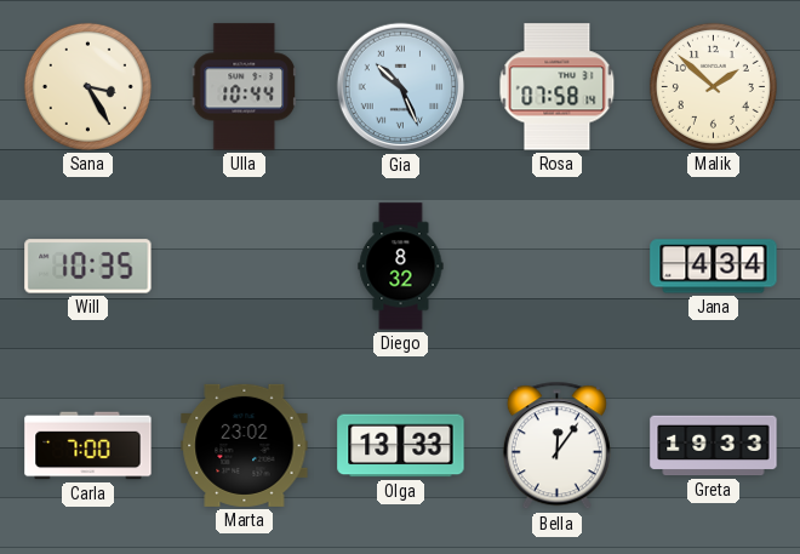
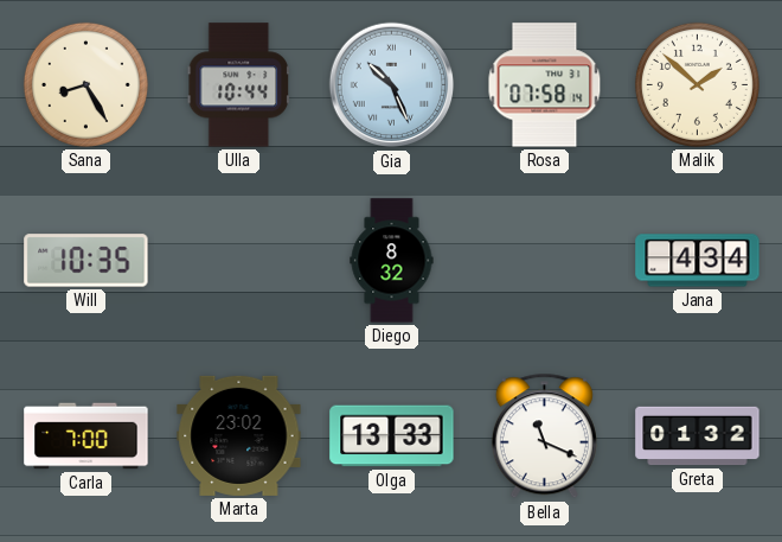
Sana: 3:25 -> 8:25
Bella: 12:06 -> 11:19
Greta: 19:33 -> 01:32
